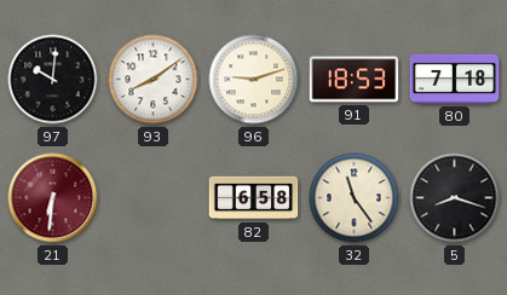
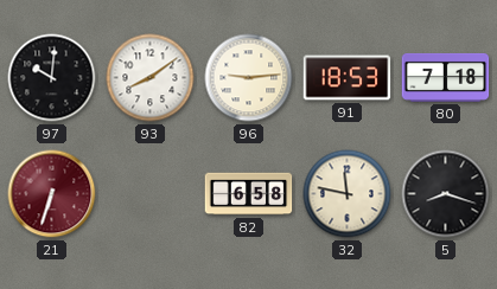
96: 9:12 -> 9:14
21: 6:31 -> 6:33
32: 11:24 -> 11:47
